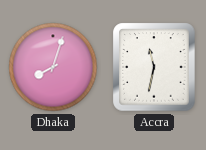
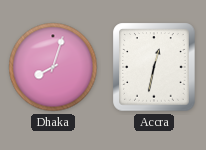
Accra: 11:32 -> 12:32
